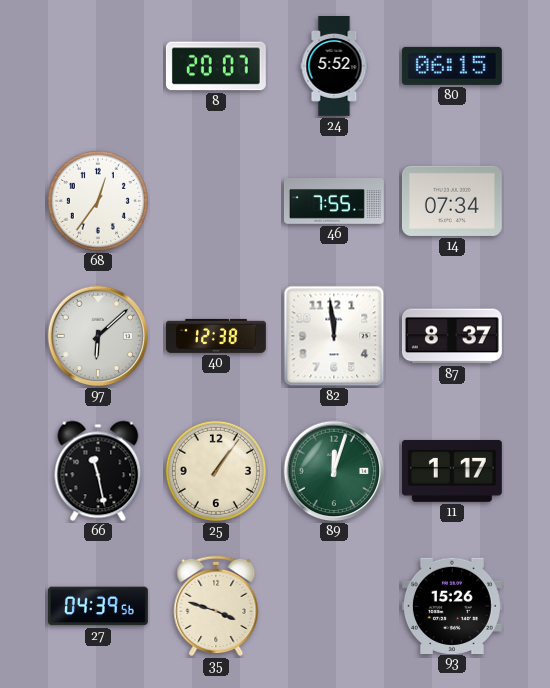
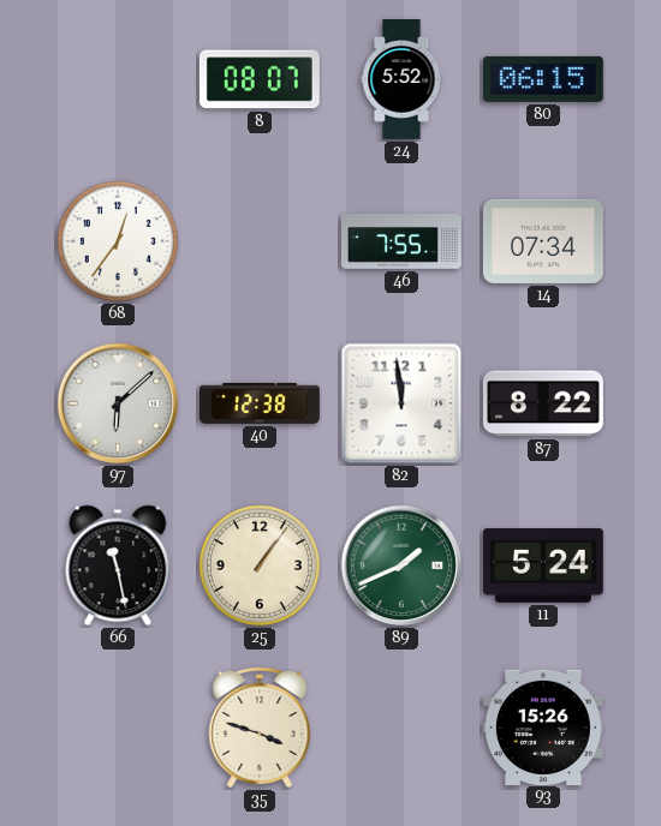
8: 20:07 -> 08:07
87: 8:37 -> 8:22
89: 12:03 -> 1:41
11: 1:17 -> 5:24
27: 04:39 -> none
